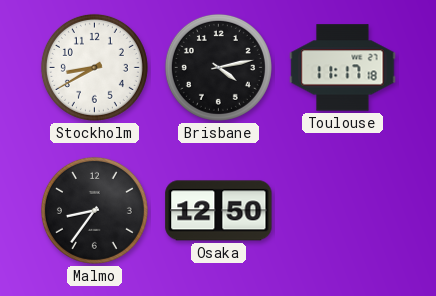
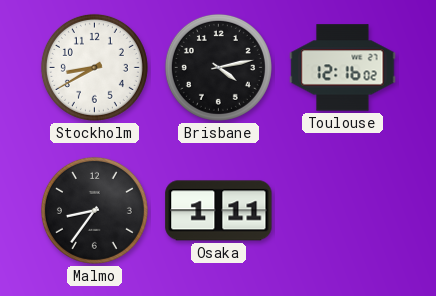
Toulouse: 11:17 -> 12:16
Osaka: 12:50 -> 1:11
